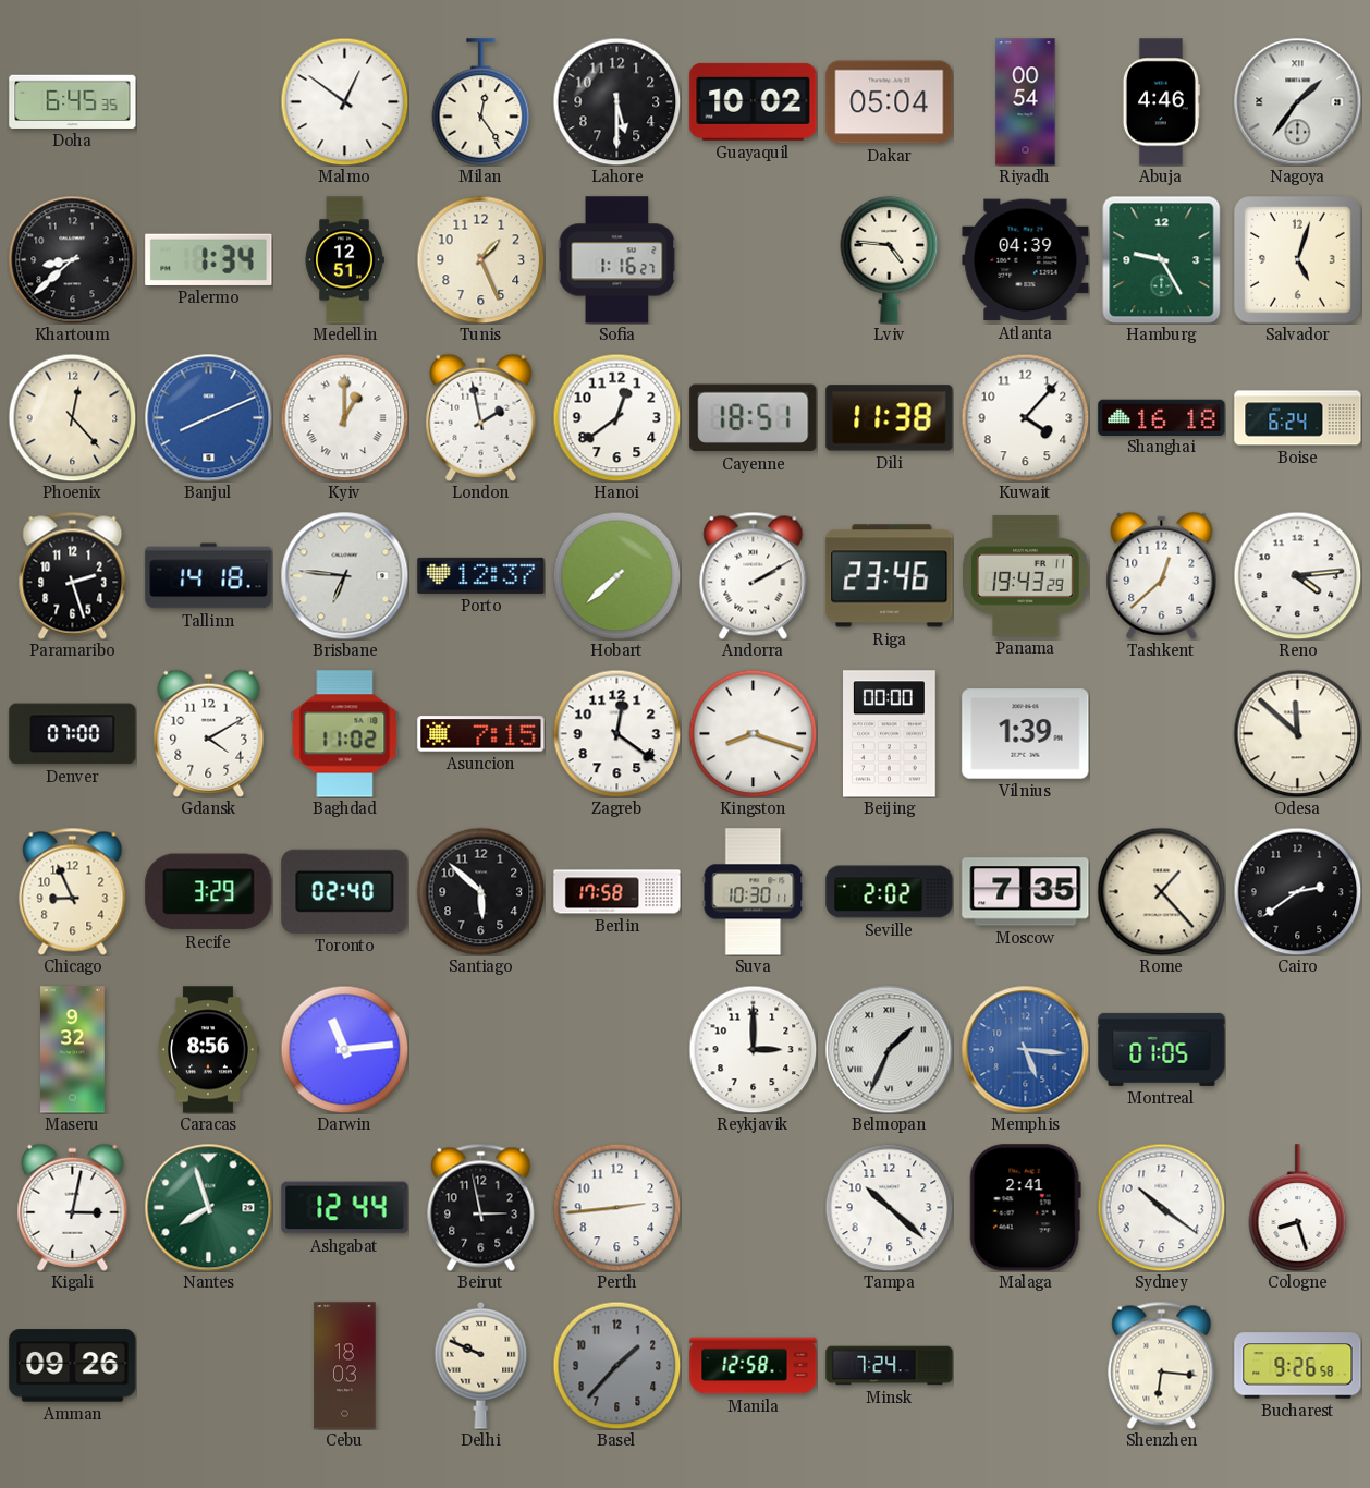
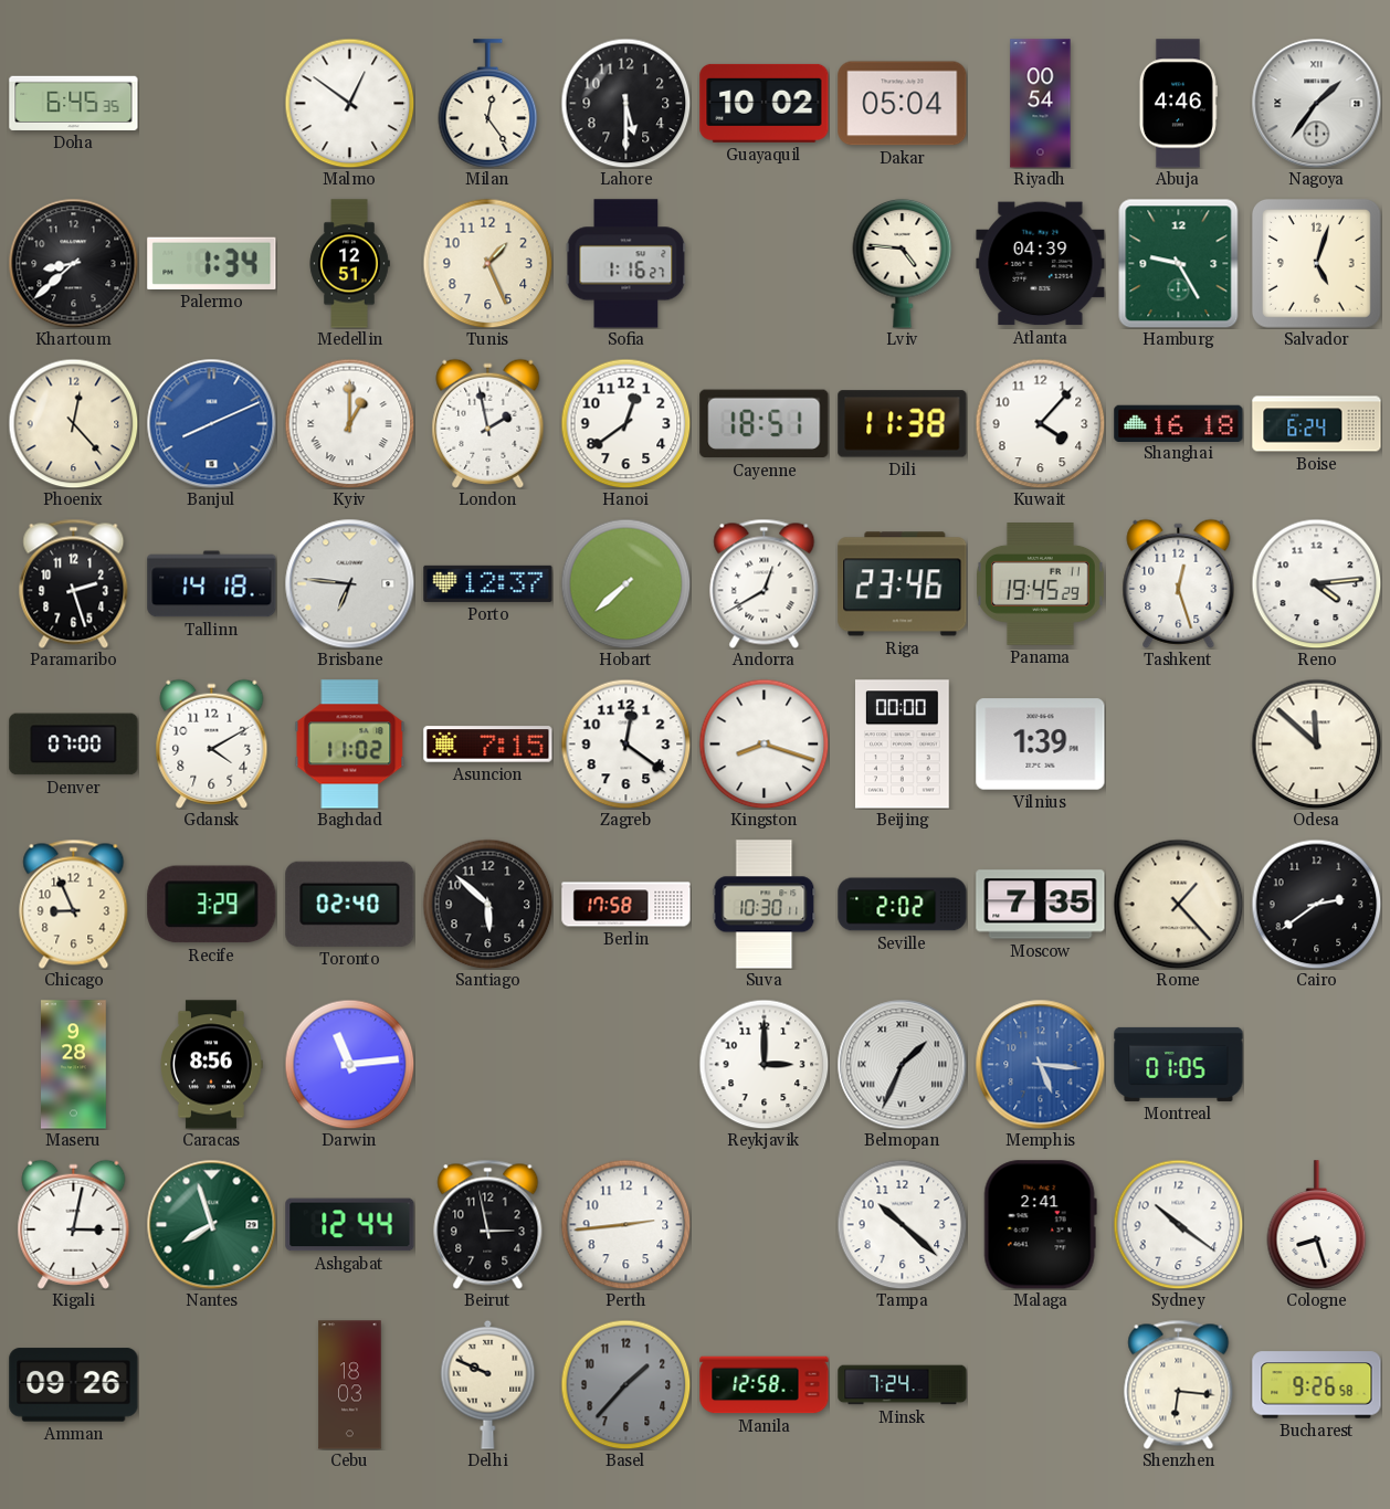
Andorra: 2:10 -> 12:40
Panama: 19:43 -> 19:45
Tashkent: 12:38 -> 12:27
Maseru: 9:32 -> 9:28
